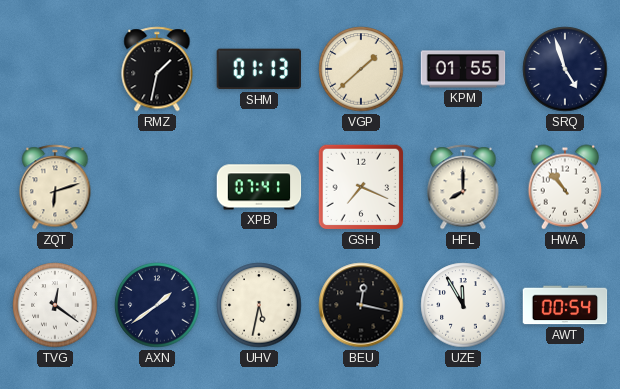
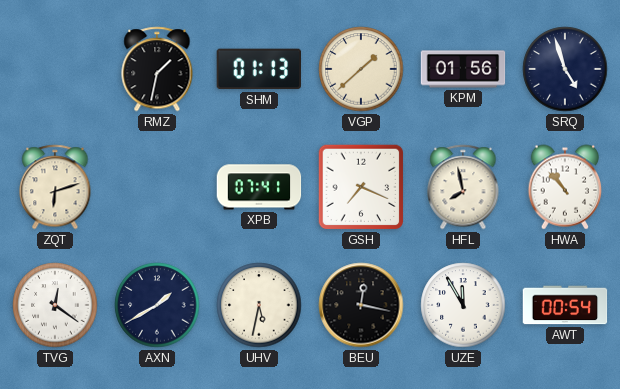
KPM: 01:55 -> 01:56
HFL: 8:00 -> 7:58
AXN: 1:39 -> 1:40
